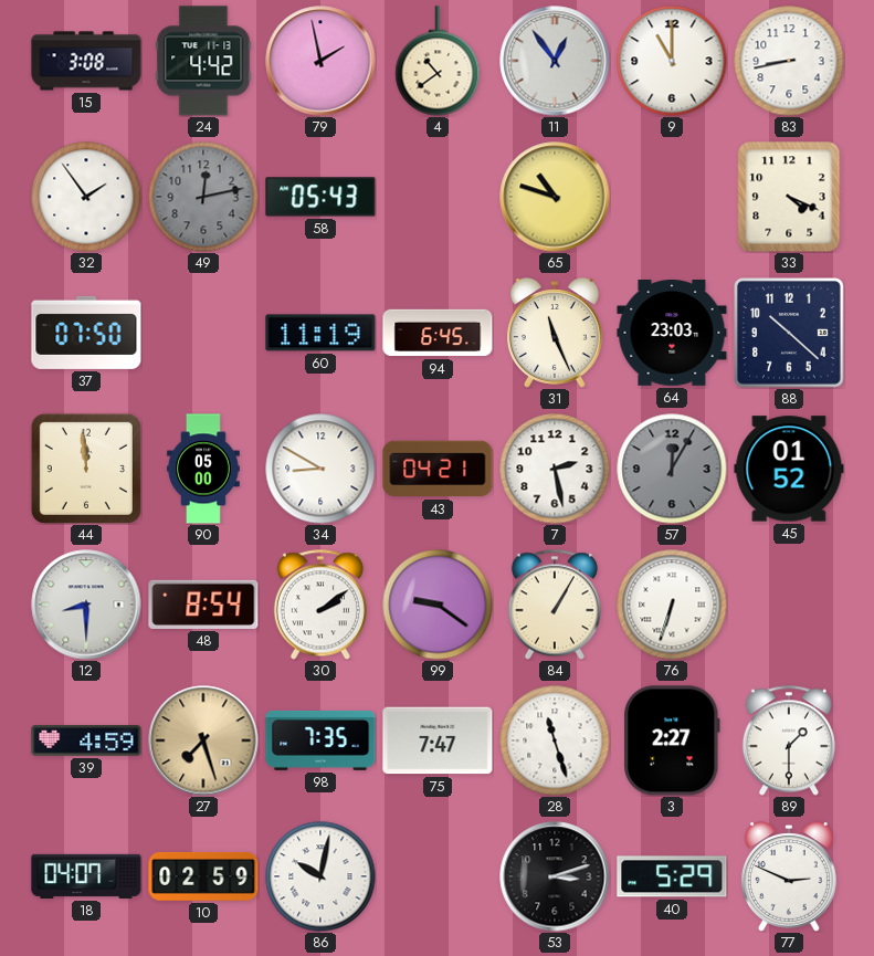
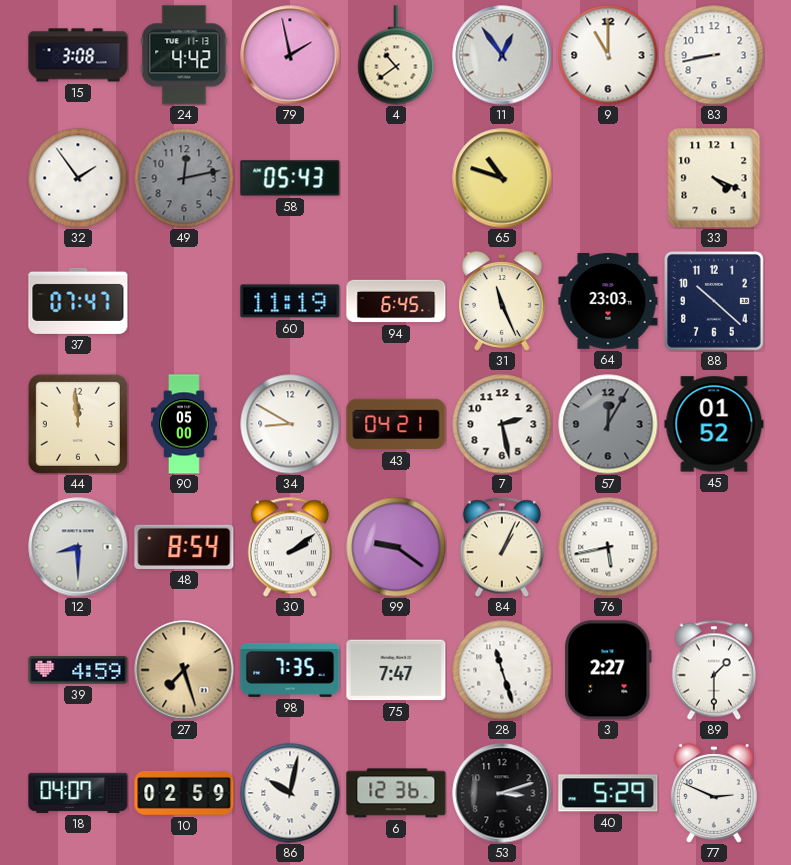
37: 07:50 -> 07:47
84: 1:05 -> 1:04
76: 6:33 -> 5:43
6: none -> 12:36
